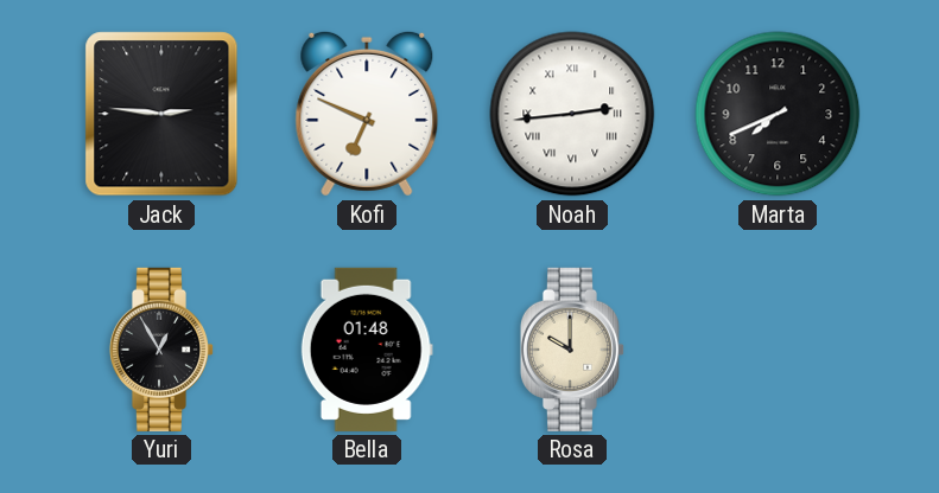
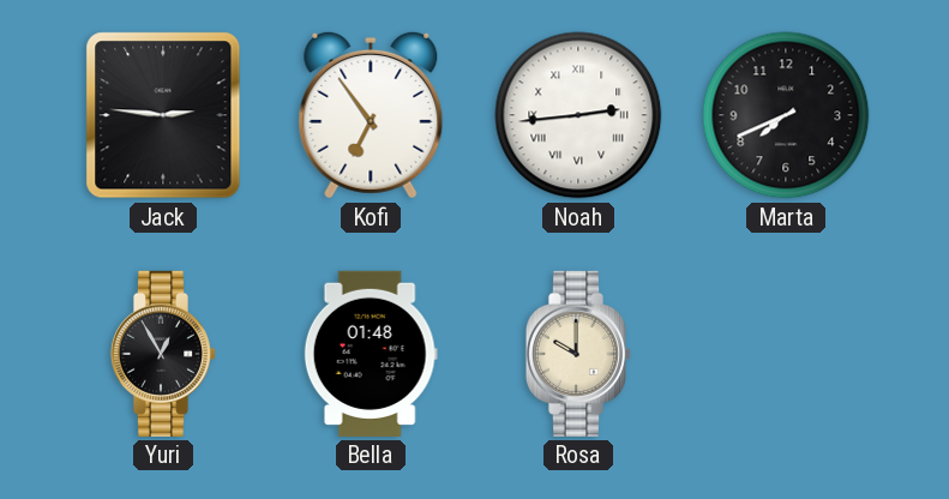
Kofi: 6:49 -> 6:54
